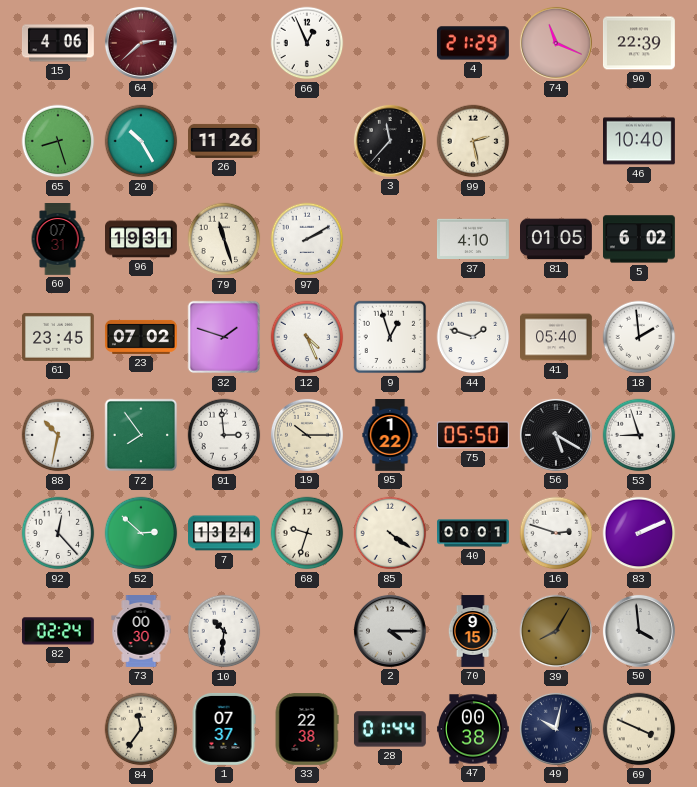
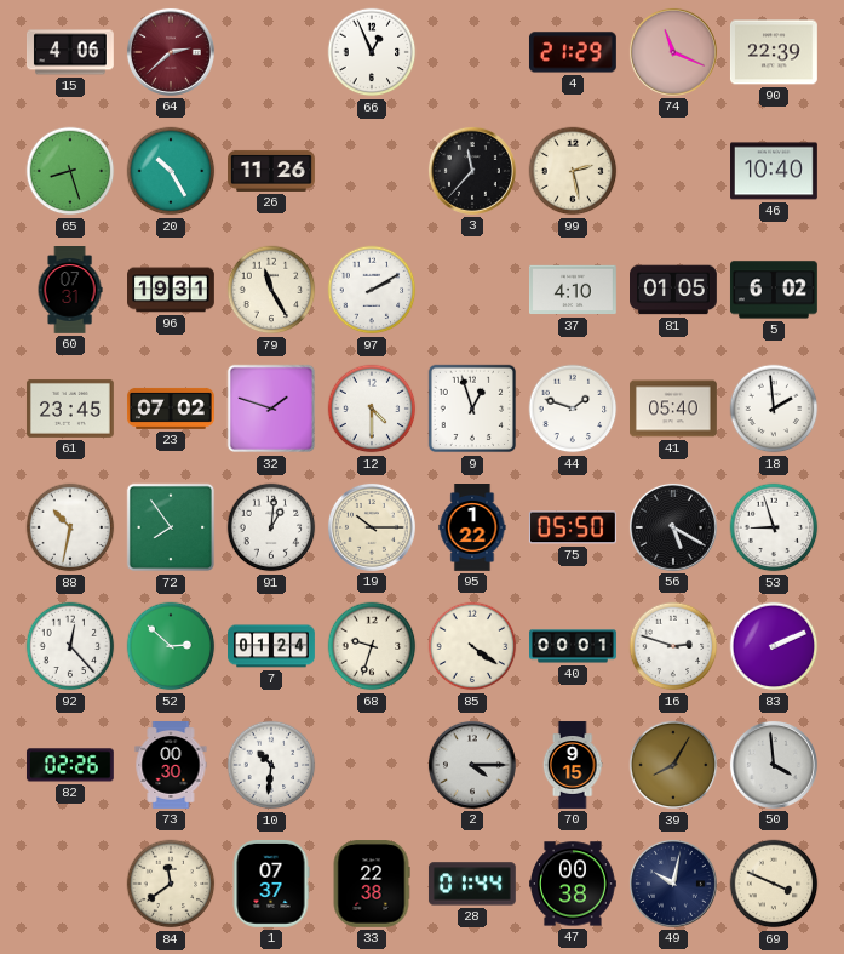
79: 11:27 -> 11:25
12: 4:26 -> 4:30
91: 2:59 -> 1:01
7: 13:24 -> 01:24
82: 02:24 -> 02:26
84: 11:36 -> 11:39
